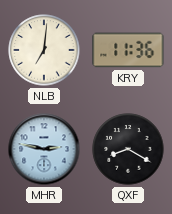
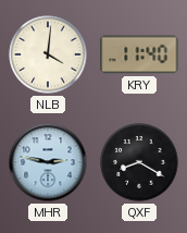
NLB: 7:01 -> 4:01
KRY: 11:36 -> 11:40
